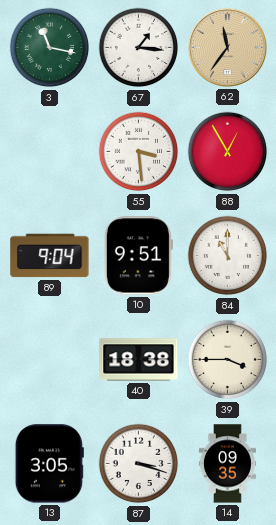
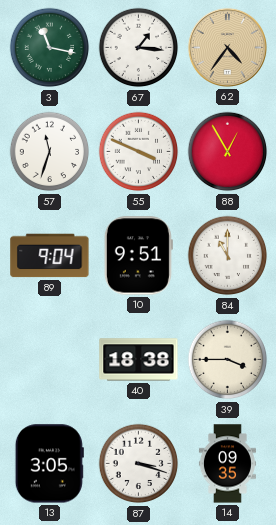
62: 11:36 -> 4:36
57: none -> 11:33
55: 3:29 -> 3:49
